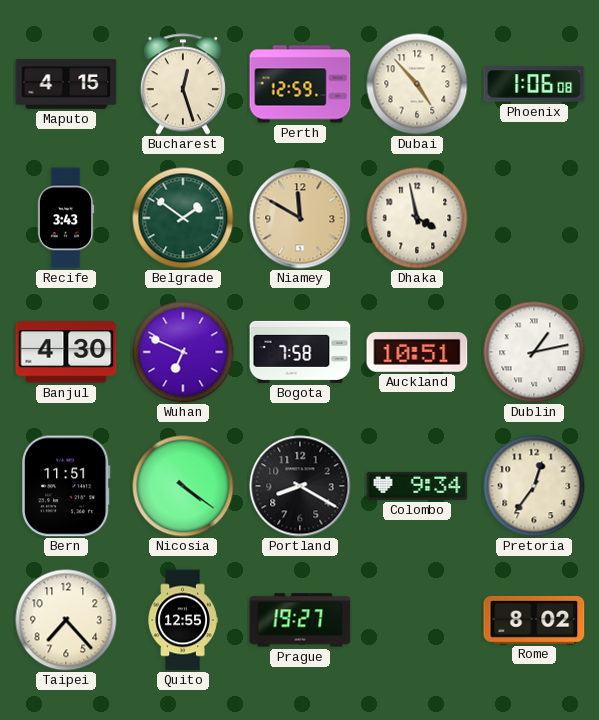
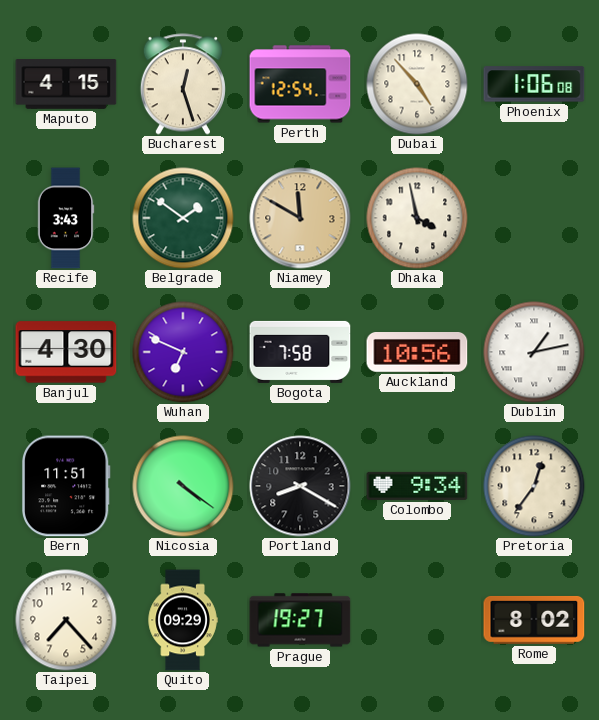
Perth: 12:59 -> 12:54
Auckland: 10:51 -> 10:56
Quito: 12:55 -> 09:29
